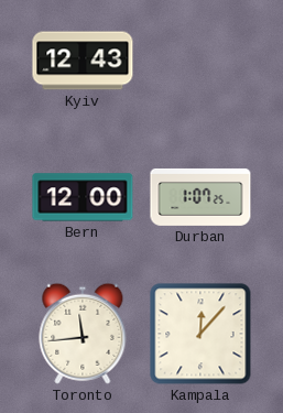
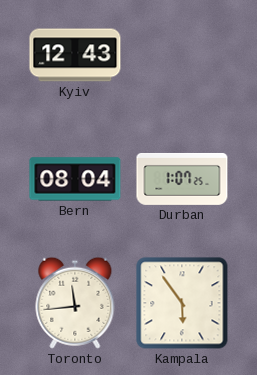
Bern: 12:00 -> 08:04
Kampala: 12:07 -> 5:54
